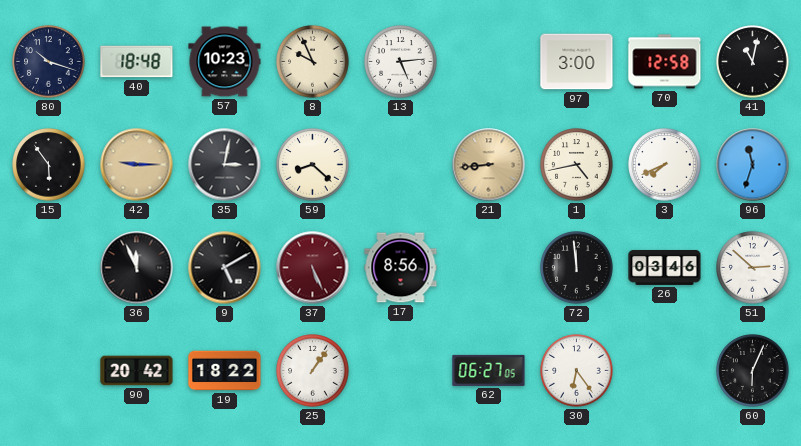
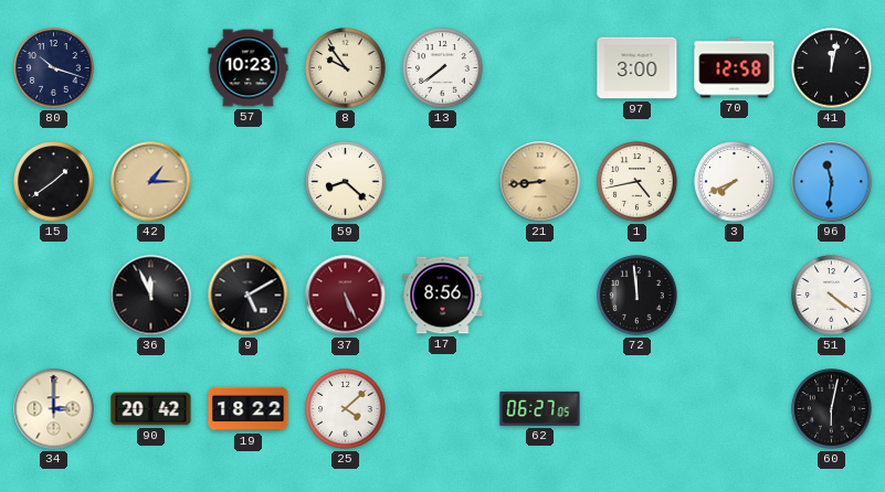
40: 18:48 -> none
8: 9:56 -> 9:54
13: 5:14 -> 7:39
41: 11:02 -> 12:02
15: 5:54 -> 1:39
42: 9:15 -> 1:15
35: 3:02 -> none
96: 11:33 -> 11:31
26: 03:46 -> none
51: 2:52 -> 4:21
34: none -> 3:00
25: 1:06 -> 4:08
30: 6:24 -> none
60: 6:04 -> 6:02
